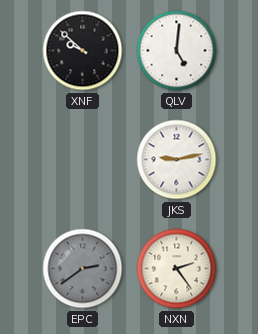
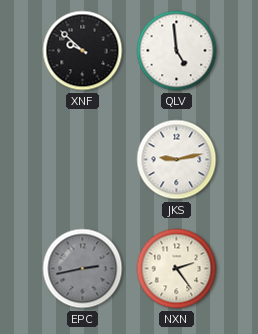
QLV: 5:01 -> 4:59
EPC: 2:39 -> 2:43
